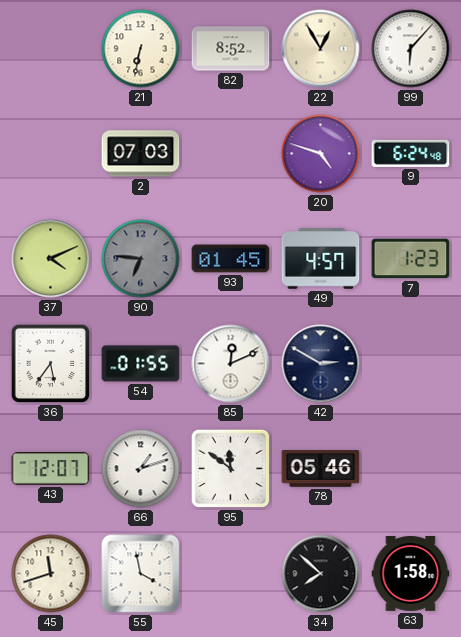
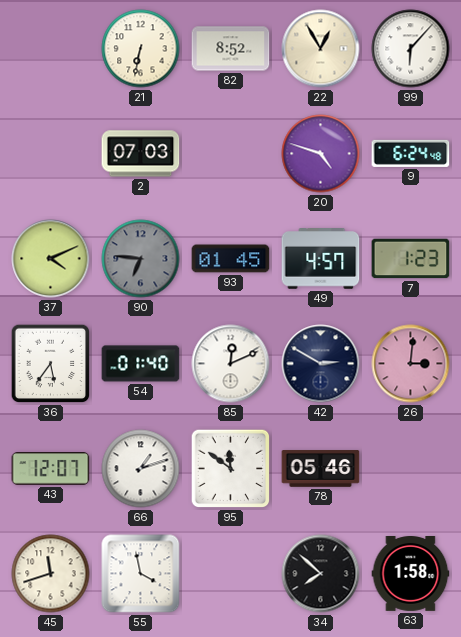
54: 01:55 -> 01:40
26: none -> 3:01
